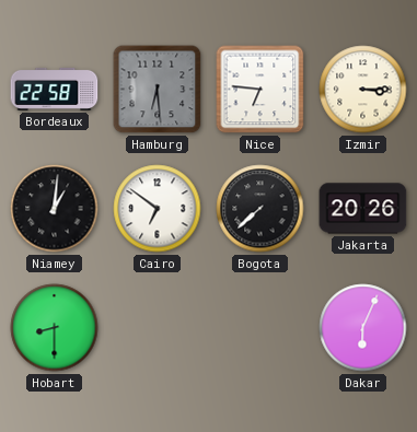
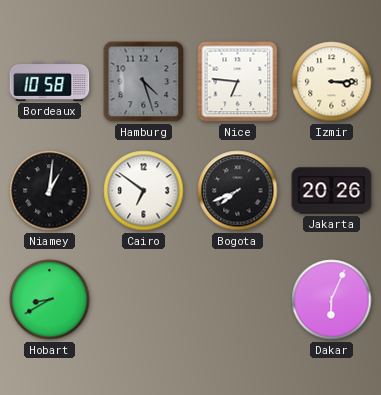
Bordeaux: 22:58 -> 10:58
Hamburg: 6:29 -> 4:27
Bogota: 7:38 -> 7:41
Hobart: 8:30 -> 8:40
